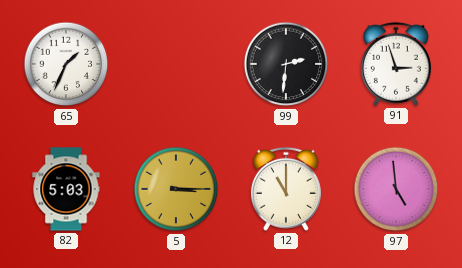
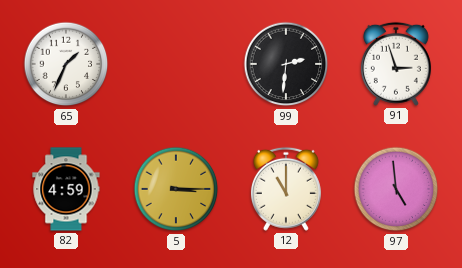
82: 5:03 -> 4:59
